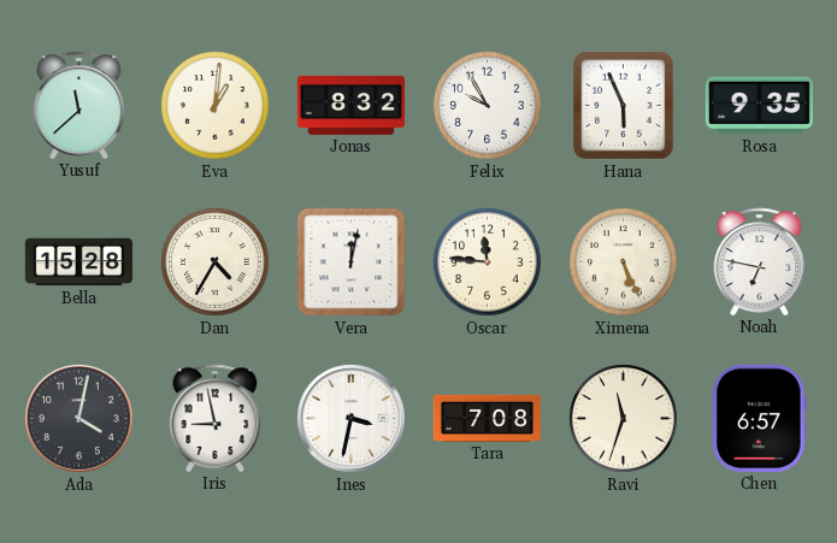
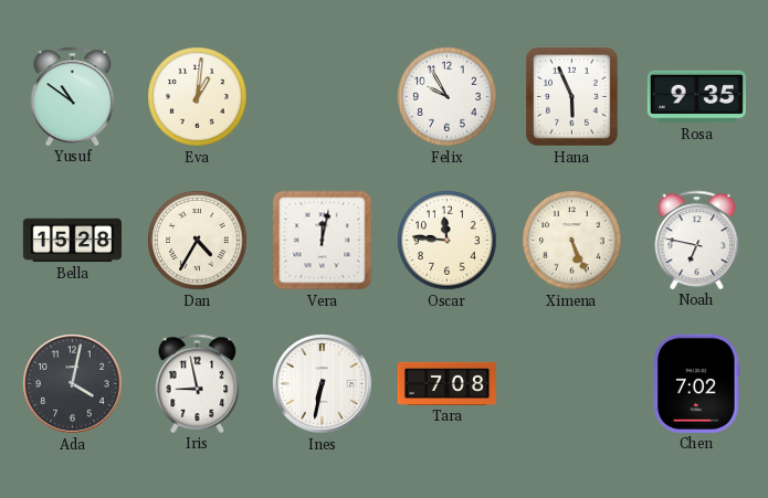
Yusuf: 11:38 -> 10:51
Jonas: 8:32 -> none
Ines: 3:32 -> 6:32
Ravi: 11:33 -> none
Chen: 6:57 -> 7:02
